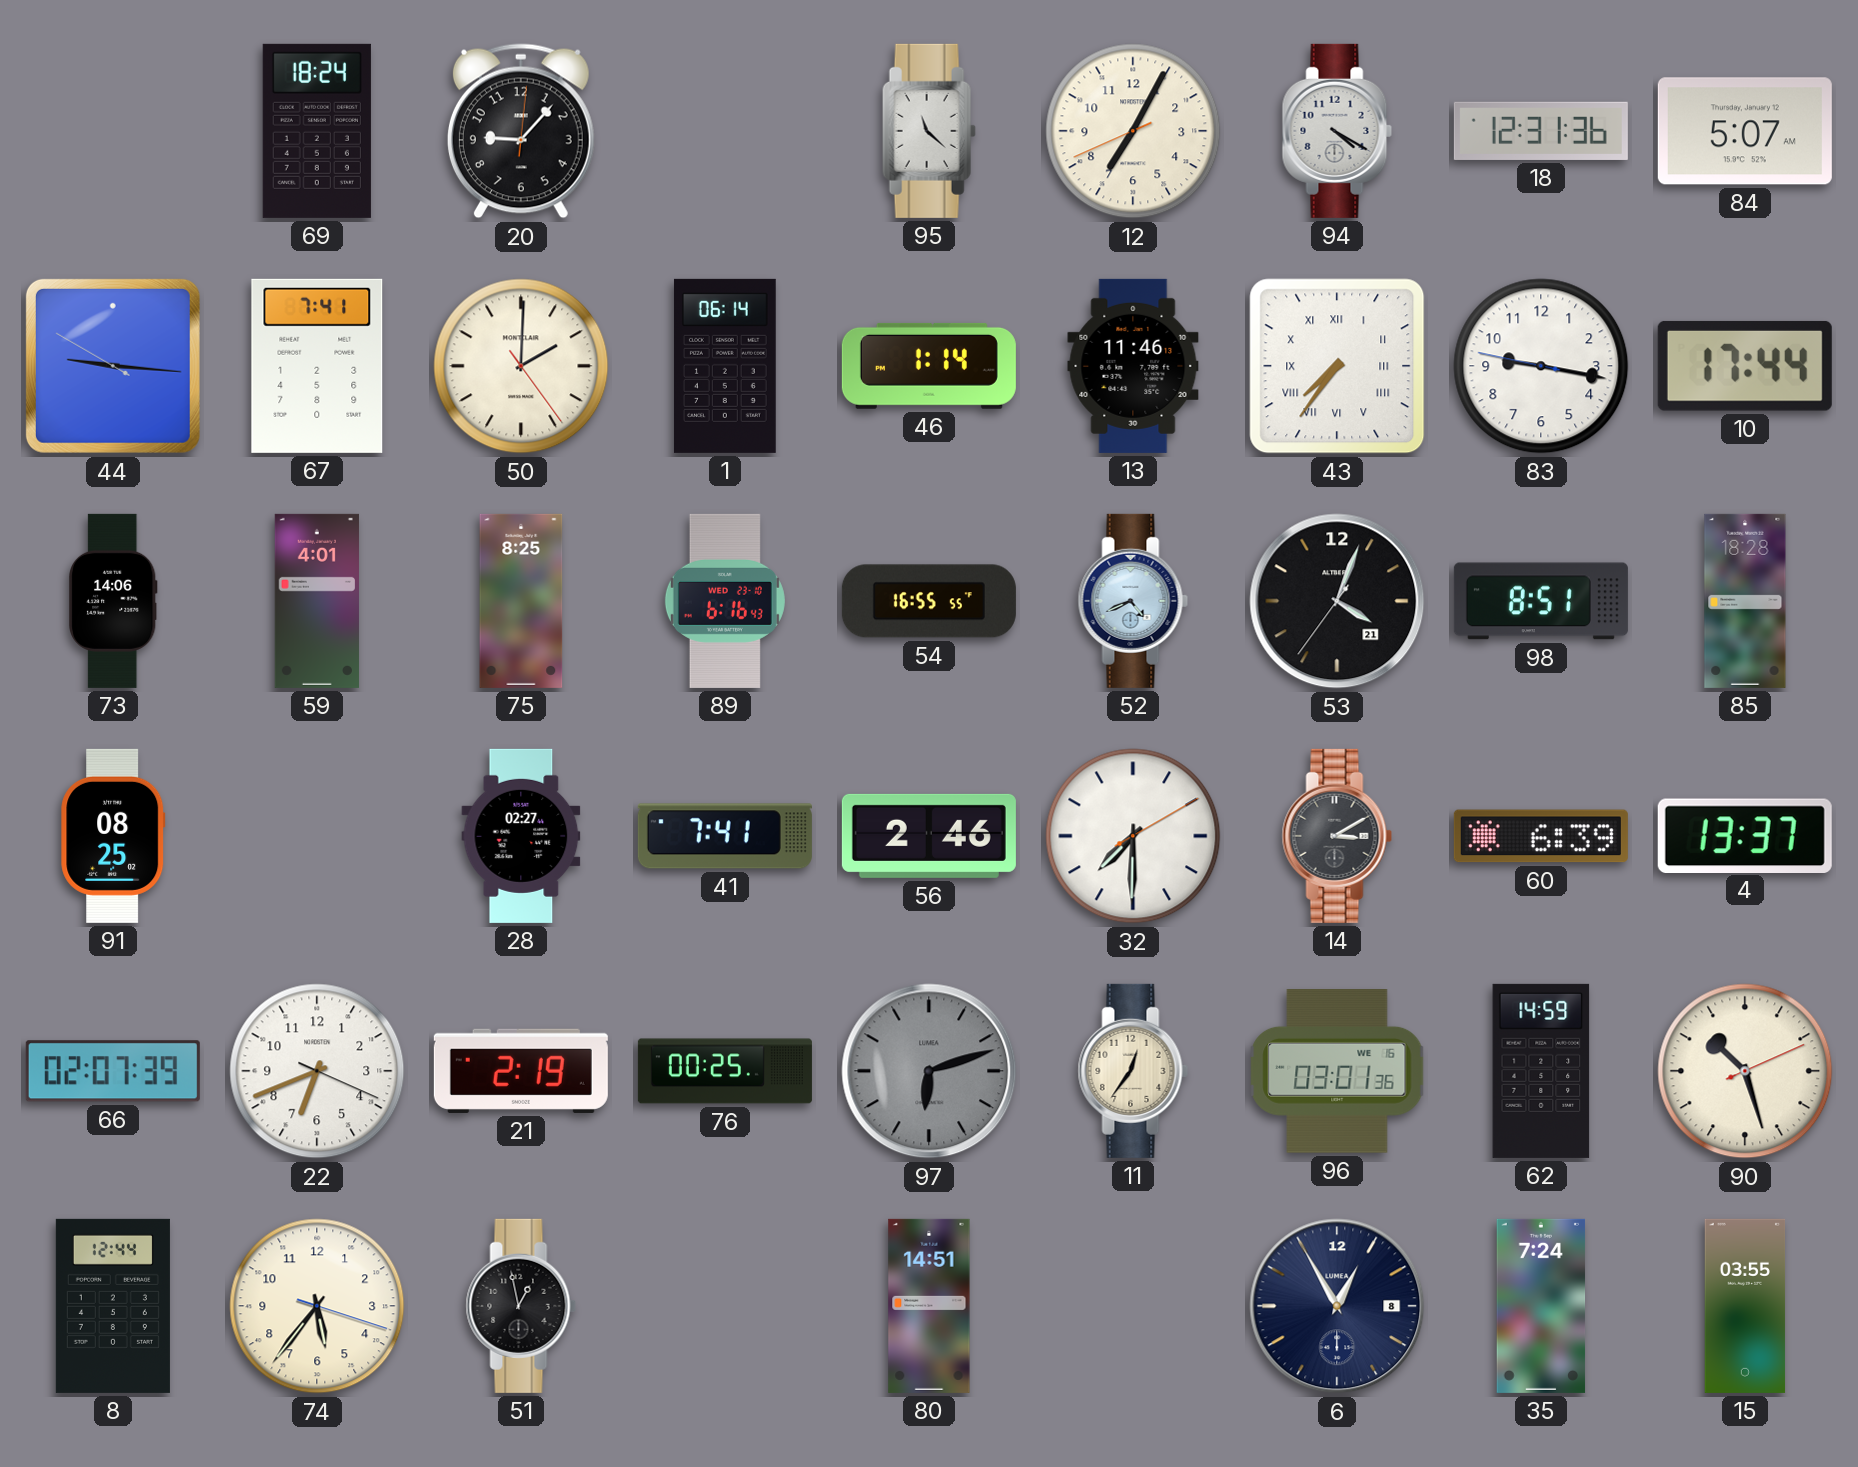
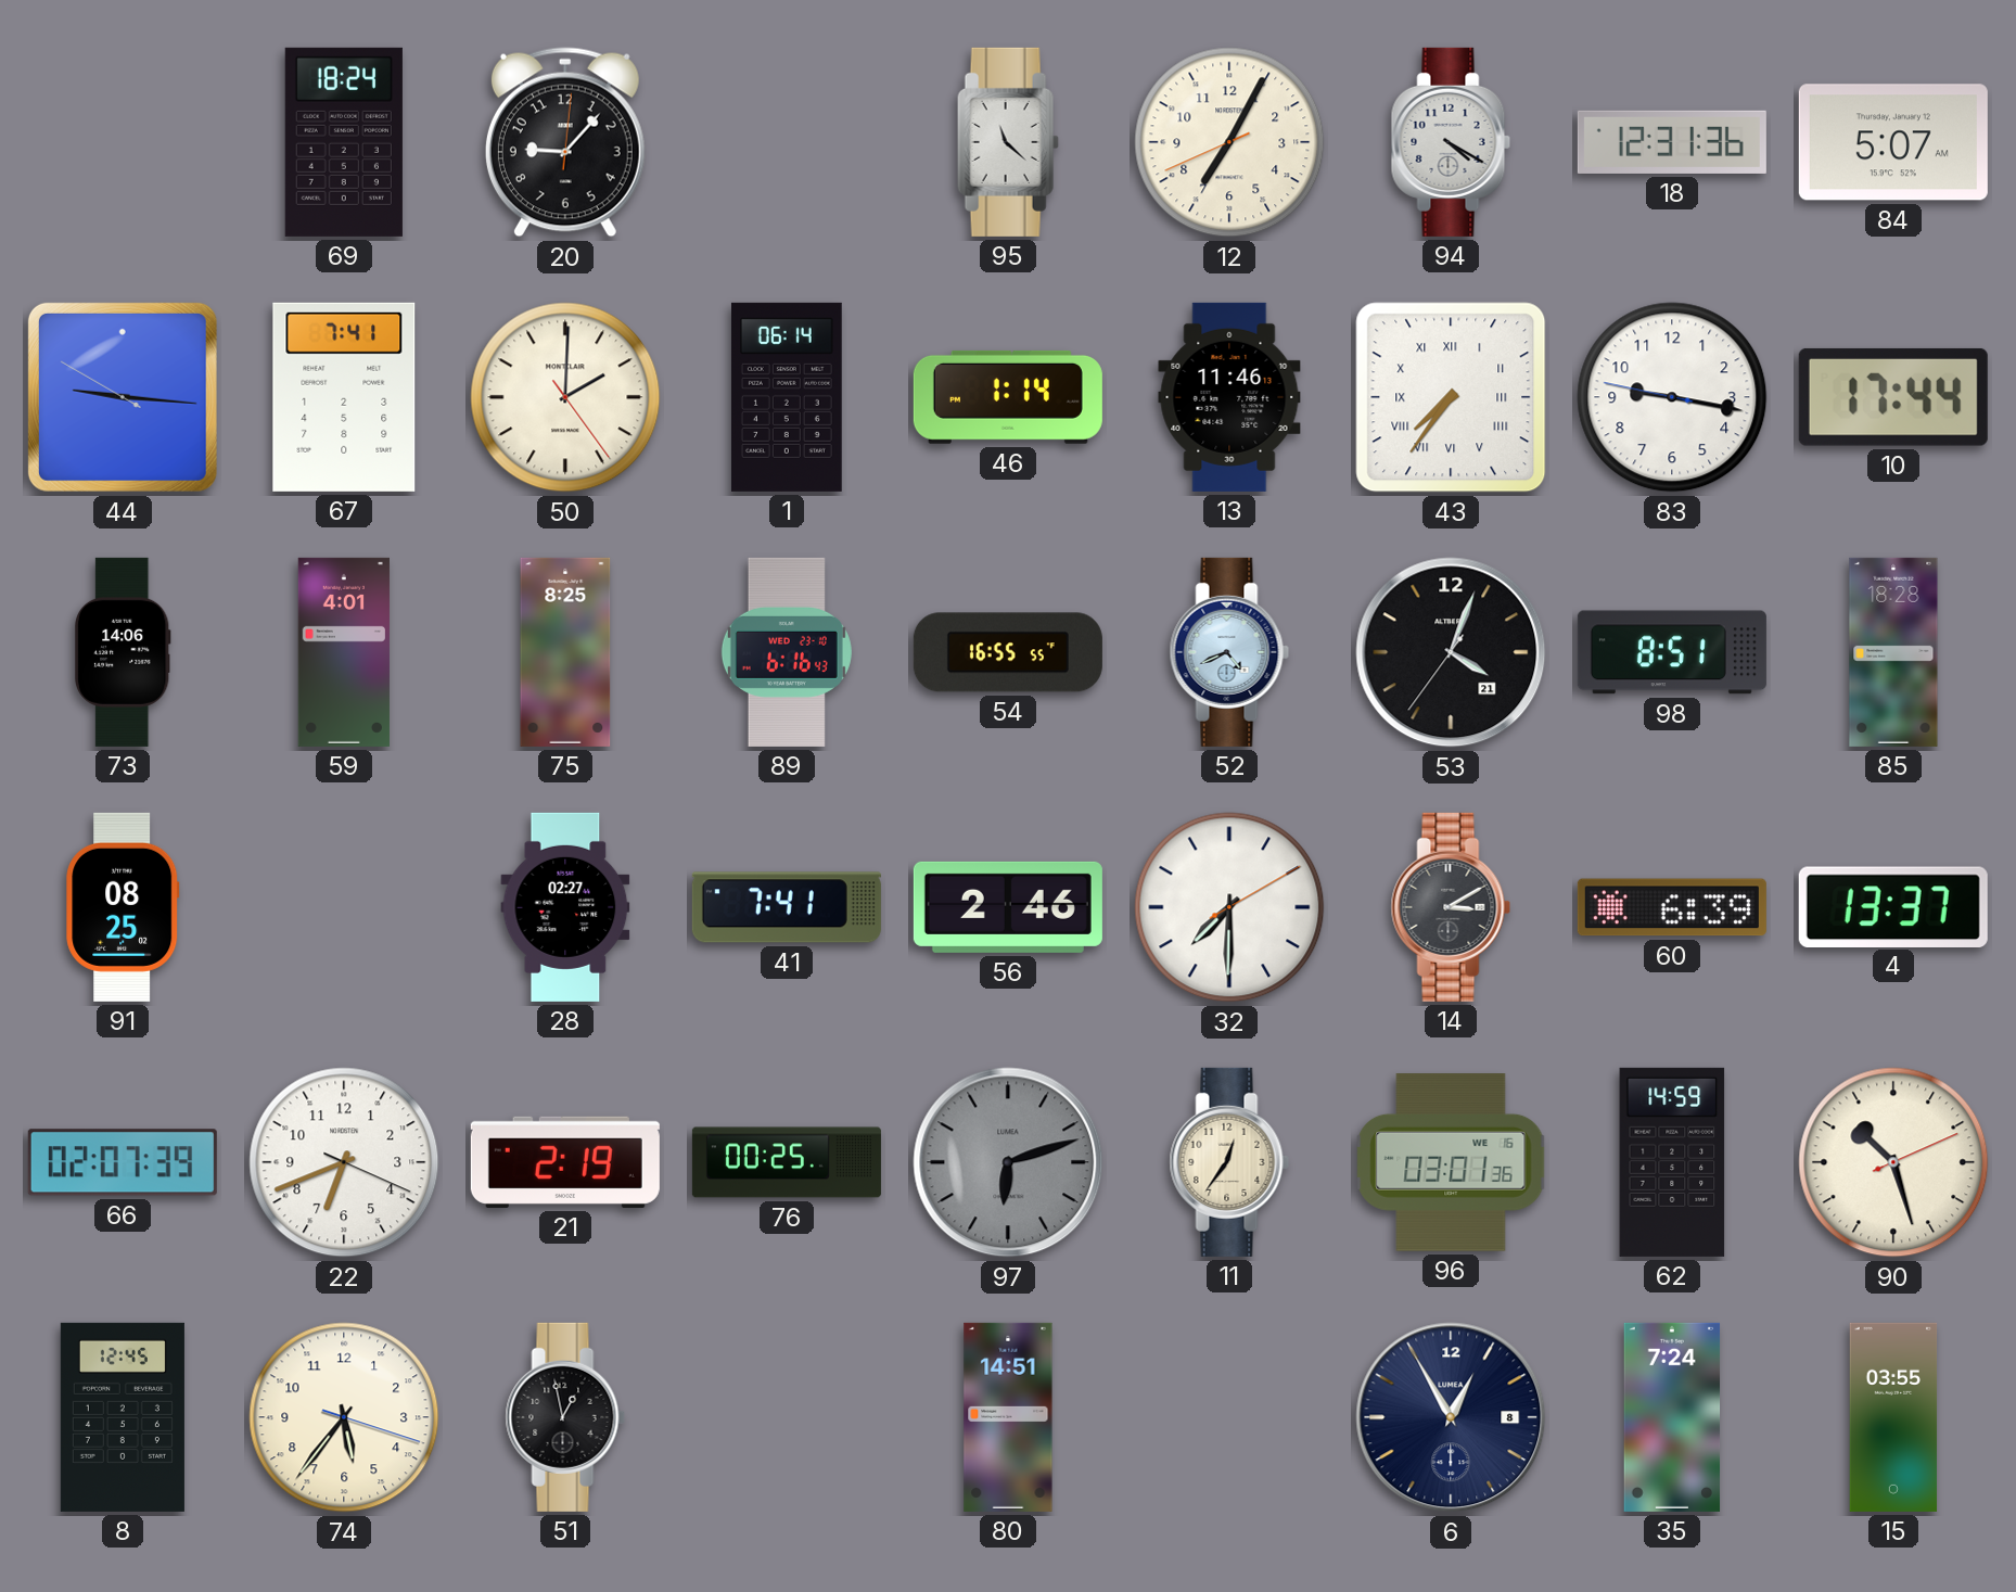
8: 12:44 -> 12:45
